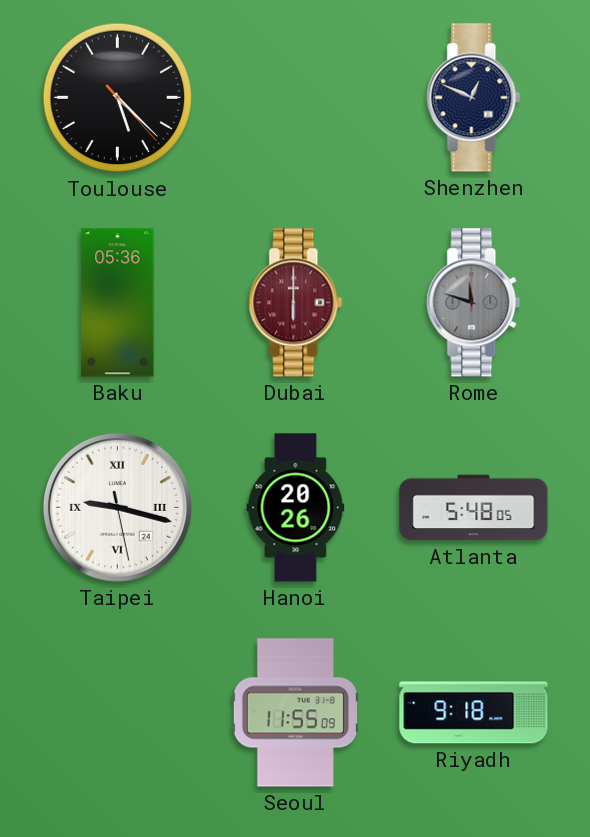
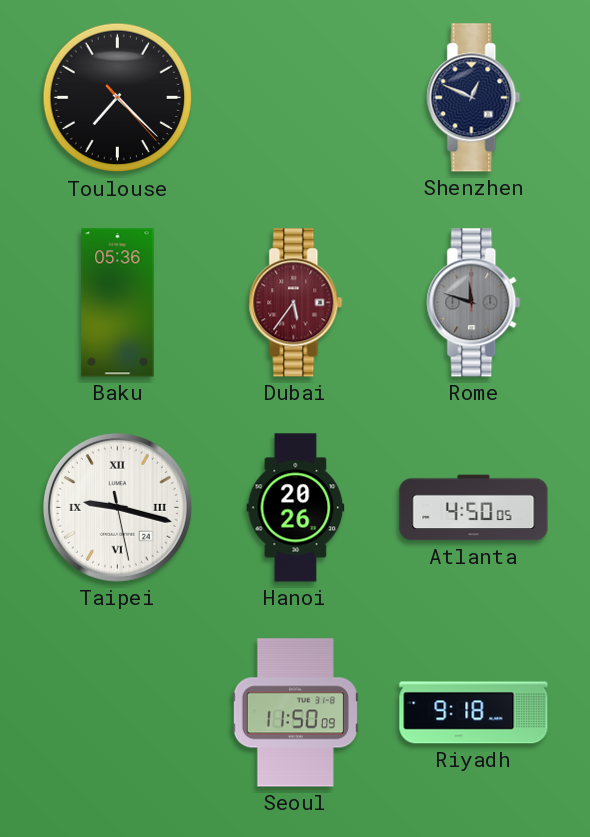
Toulouse: 5:22 -> 7:22
Dubai: 6:00 -> 5:36
Atlanta: 5:48 -> 4:50
Seoul: 11:55 -> 11:50
